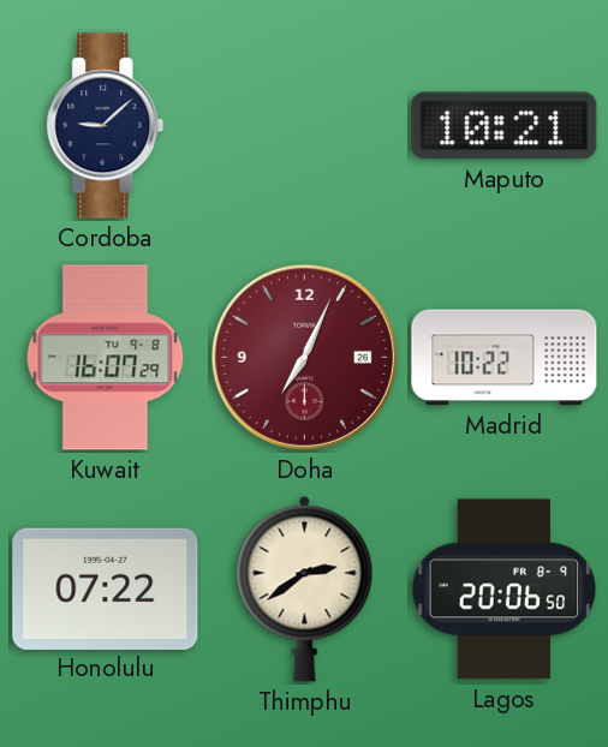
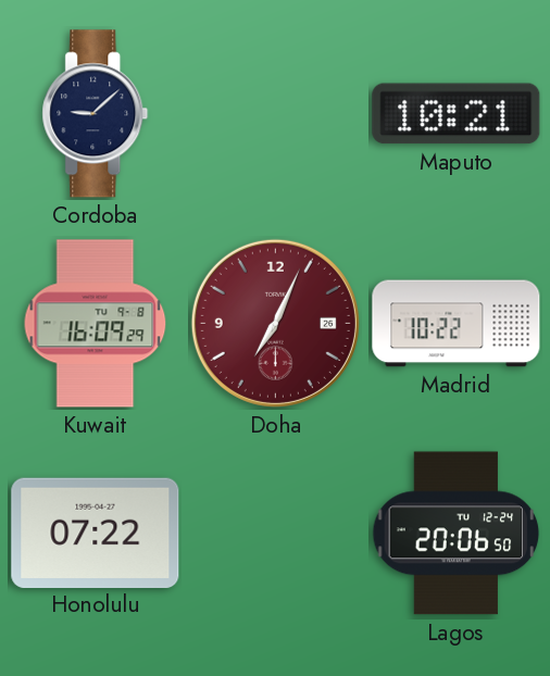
Kuwait: 16:07 -> 16:09
Thimphu: 2:39 -> none
Lagos date: FR 8-9 -> TU 12-24
